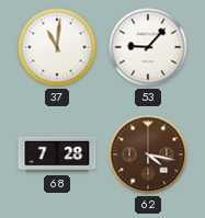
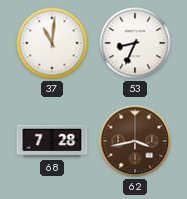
53: 9:07 -> 8:34
62: 4:17 -> 3:43
